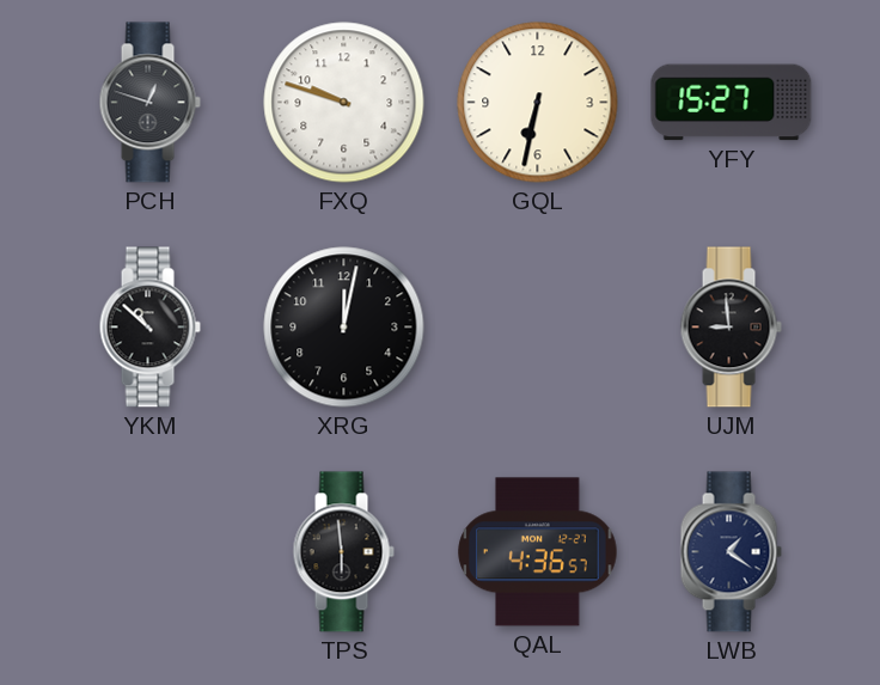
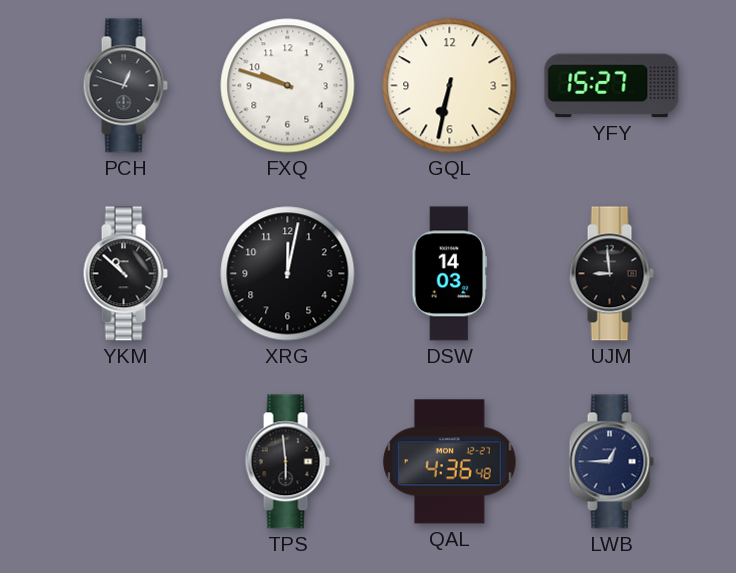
DSW: none -> 14:03
QAL: 4:36:57 -> 4:36:48
LWB: 1:21 -> 12:45
